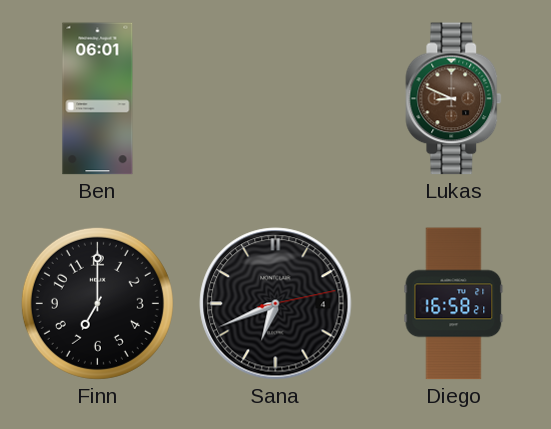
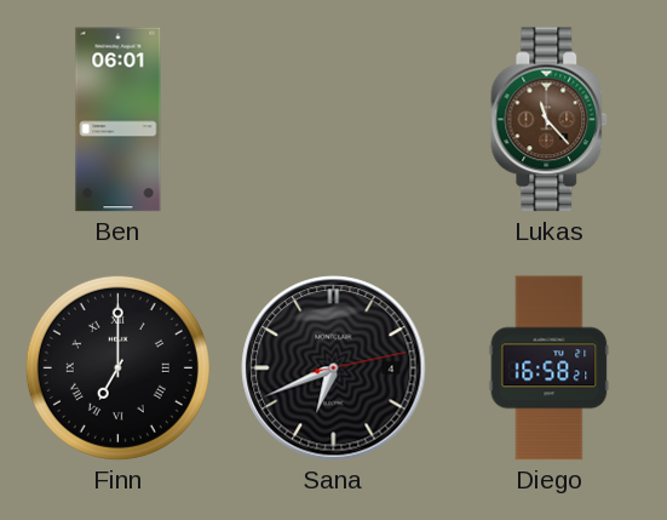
Lukas: 8:49 -> 11:23
Finn numerals: Arabic -> Roman
